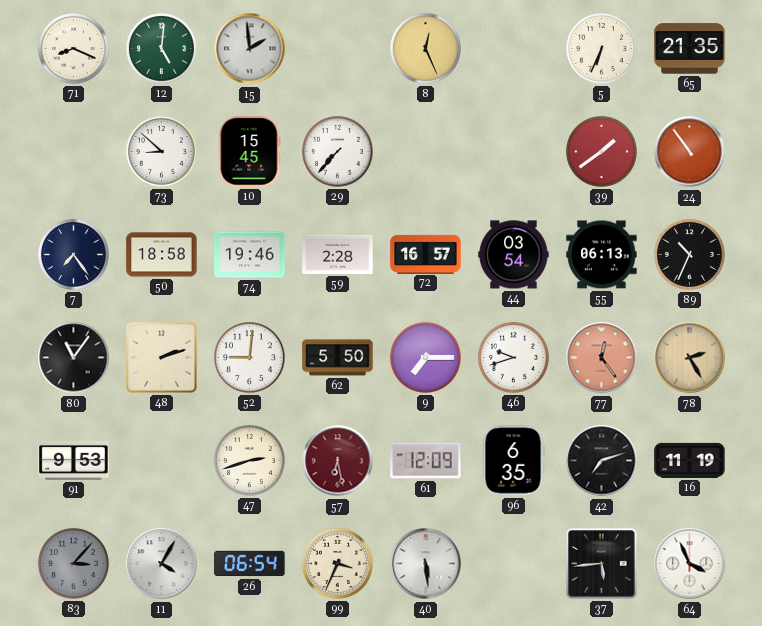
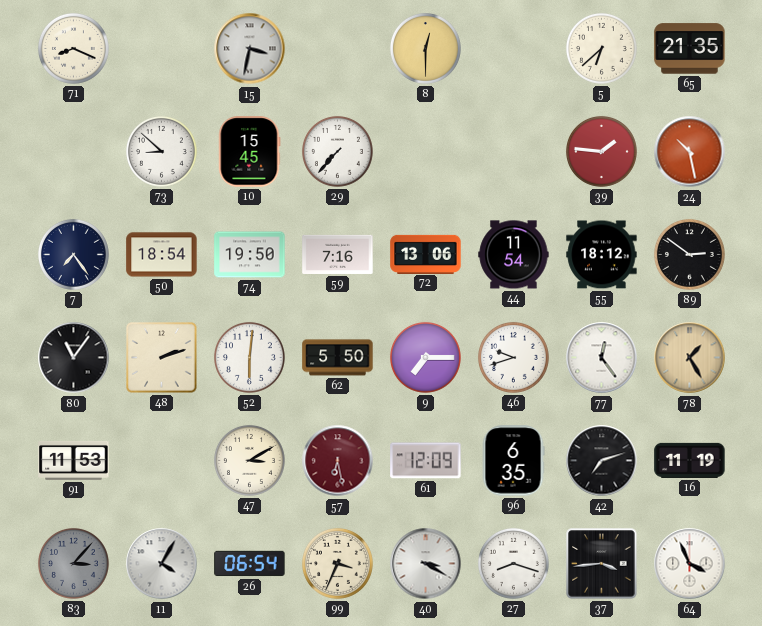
12: 5:01 -> none
15: 1:59 -> 3:32
8: 12:26 -> 12:30
5: 6:34 -> 6:38
39: 1:39 -> 1:46
24: 10:54 -> 10:28
50: 18:58 -> 18:54
74: 19:46 -> 19:50
59: 2:28 -> 7:16
72: 16:57 -> 13:06
44: 03:54 -> 11:54
55: 06:13 -> 18:12
89: 10:34 -> 2:51
52: 9:01 -> 6:01
77 dial: salmon -> white
78: 2:25 -> 1:25
91: 9:53 -> 11:53
47: 2:42 -> 3:10
40: 5:29 -> 3:20
27: none -> 8:18
37: 5:44 -> 3:44
